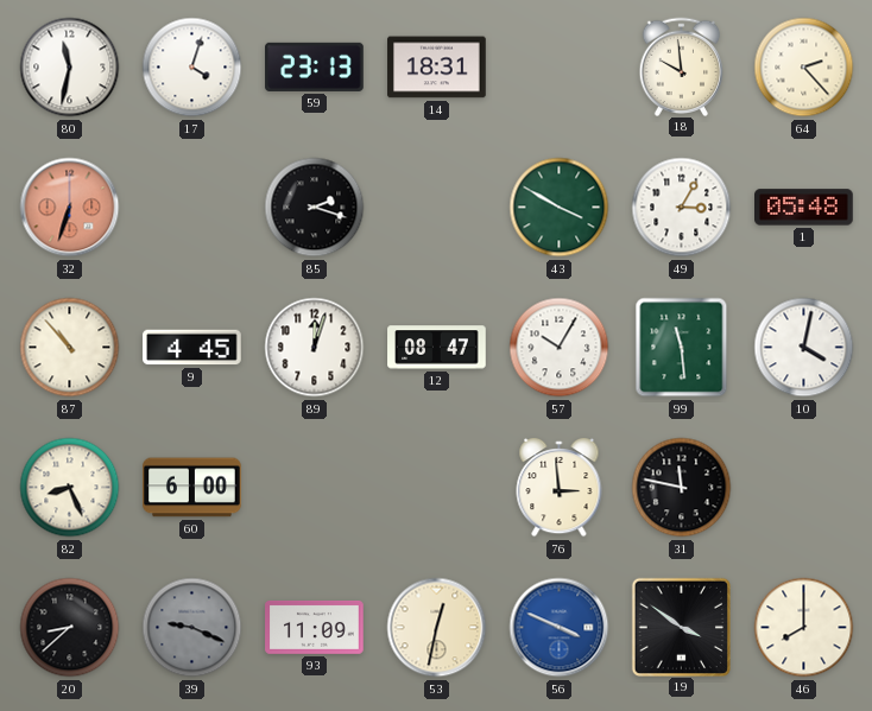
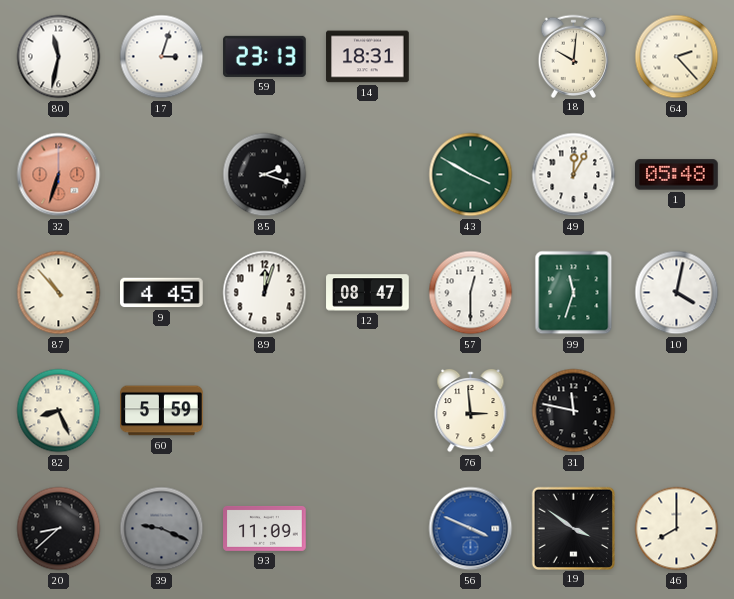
17: 4:03 -> 3:03
18: 9:59 -> 10:01
49: 3:05 -> 12:05
57: 10:05 -> 12:30
99: 11:29 -> 11:33
60: 6:00 -> 5:59
53: 12:32 -> none
